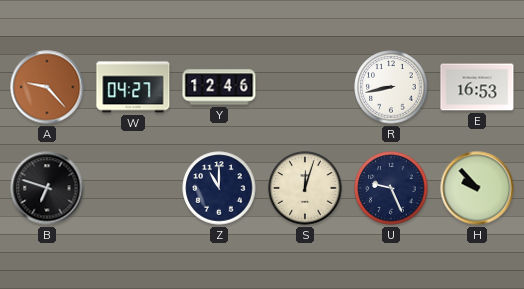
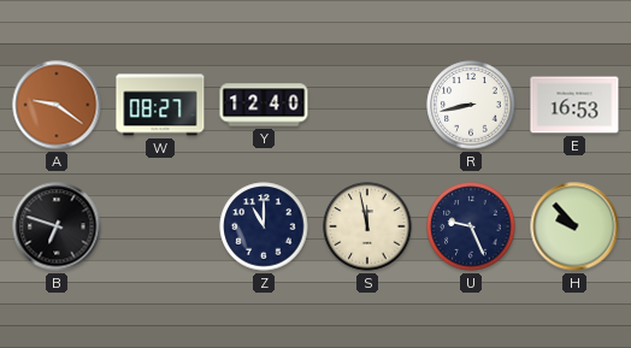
A: 9:23 -> 9:21
W: 04:27 -> 08:27
Y: 12:46 -> 12:40
S: 12:03 -> 11:58
